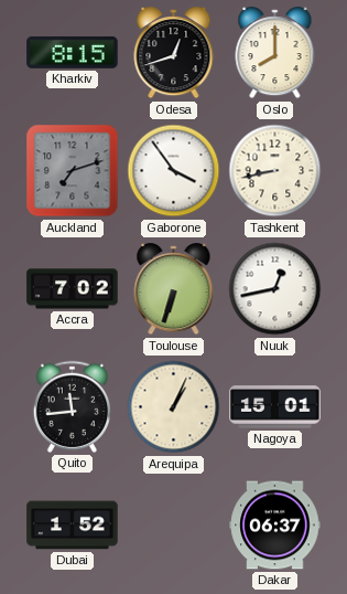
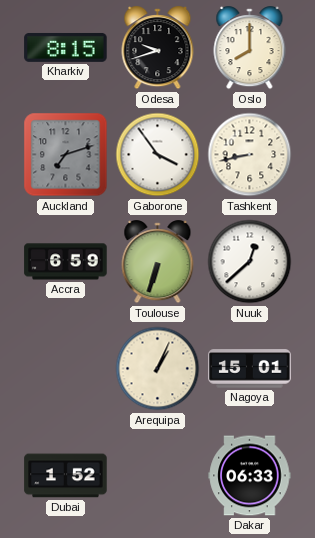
Odesa: 12:42 -> 9:42
Accra: 7:02 -> 6:59
Nuuk: 12:43 -> 12:38
Quito: 11:44 -> none
Dakar: 06:37 -> 06:33
